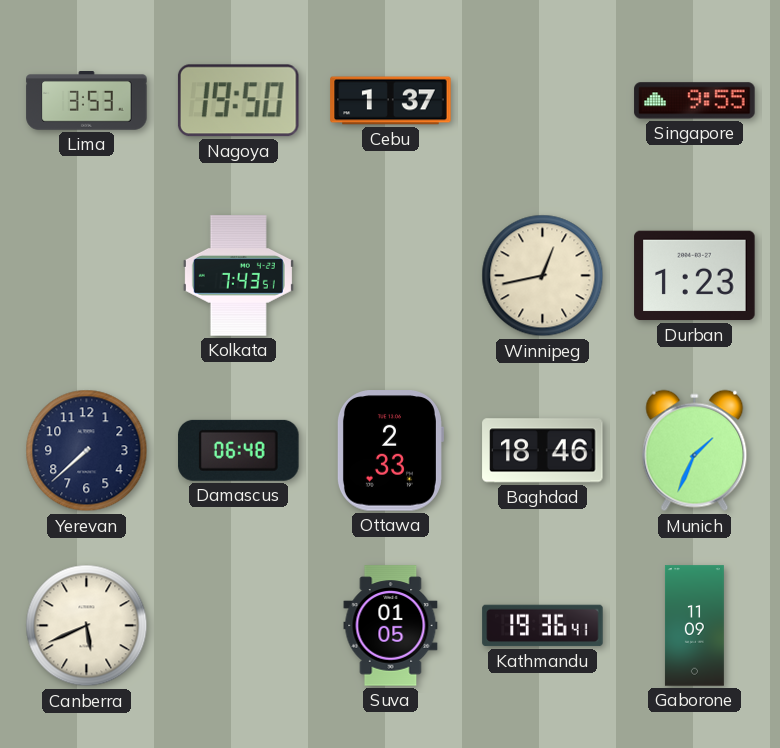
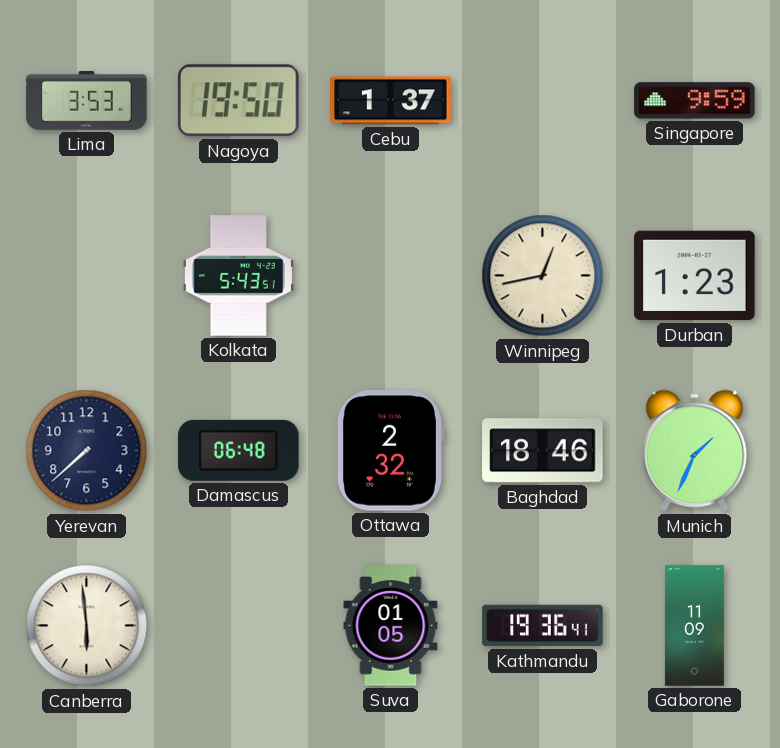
Singapore: 9:55 -> 9:59
Kolkata: 7:43 -> 5:43
Ottawa: 2:33 -> 2:32
Canberra: 5:41 -> 5:59
